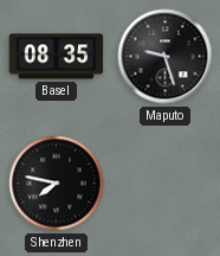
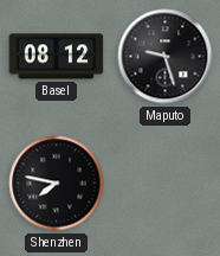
Basel: 08:35 -> 08:12
